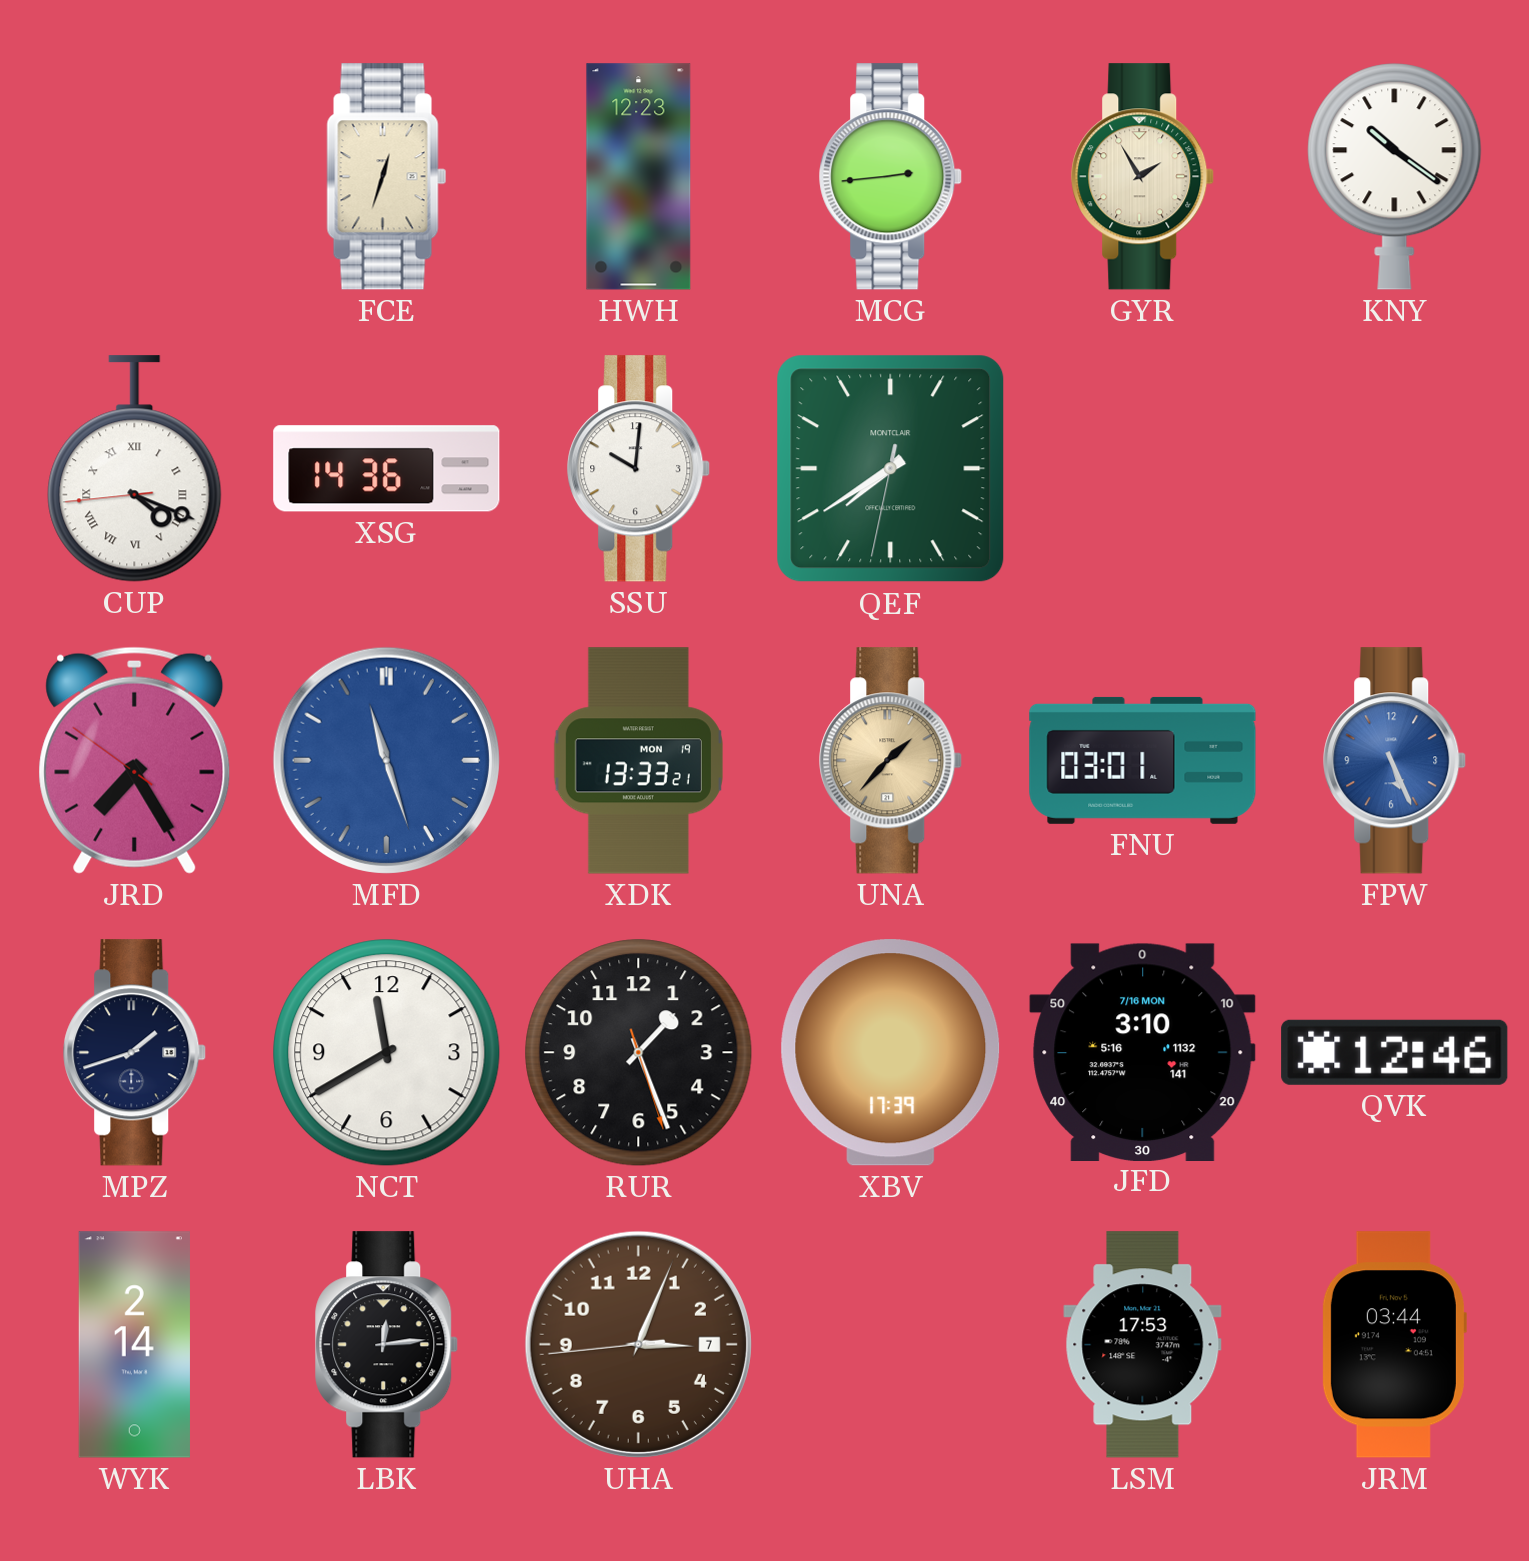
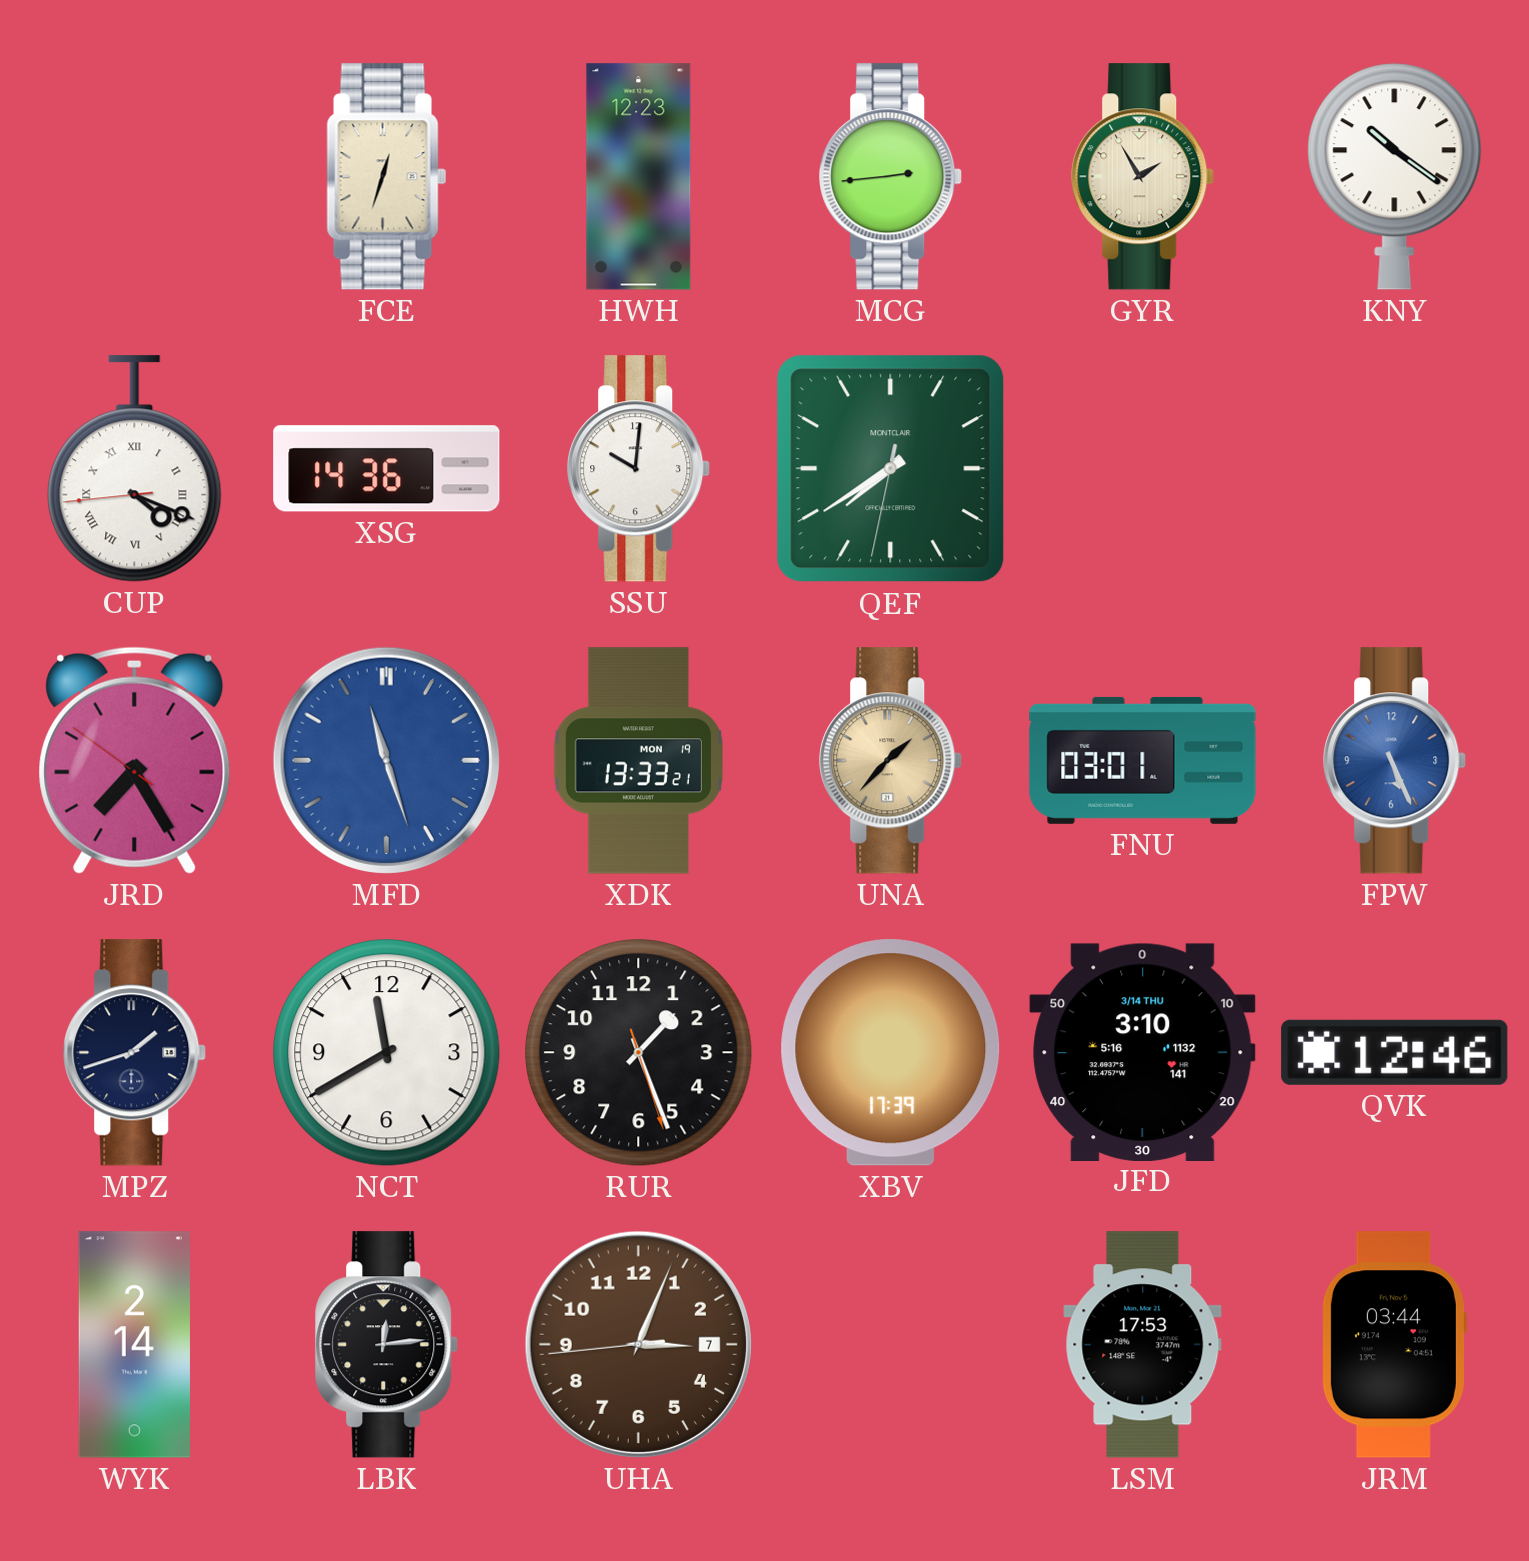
JFD date: 7/16 MON -> 3/14 THU
